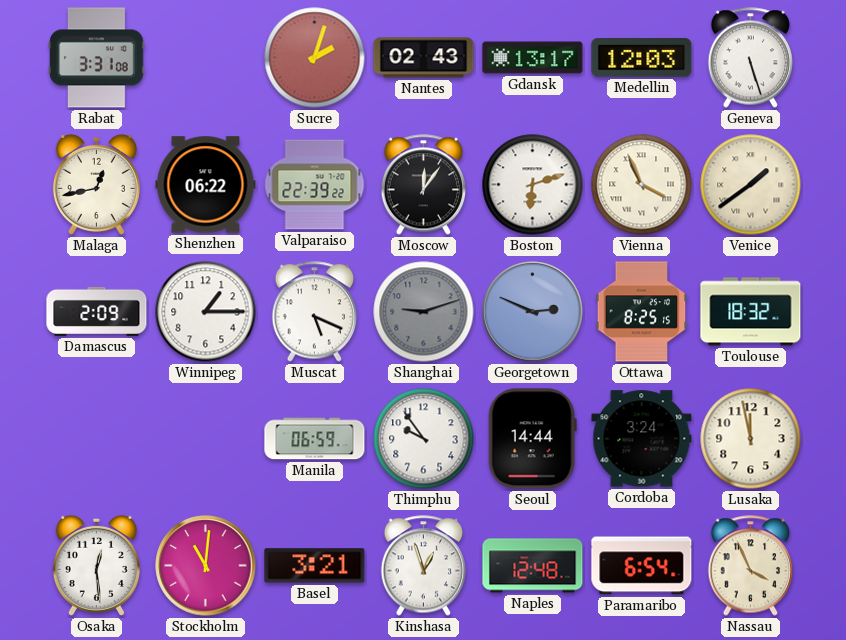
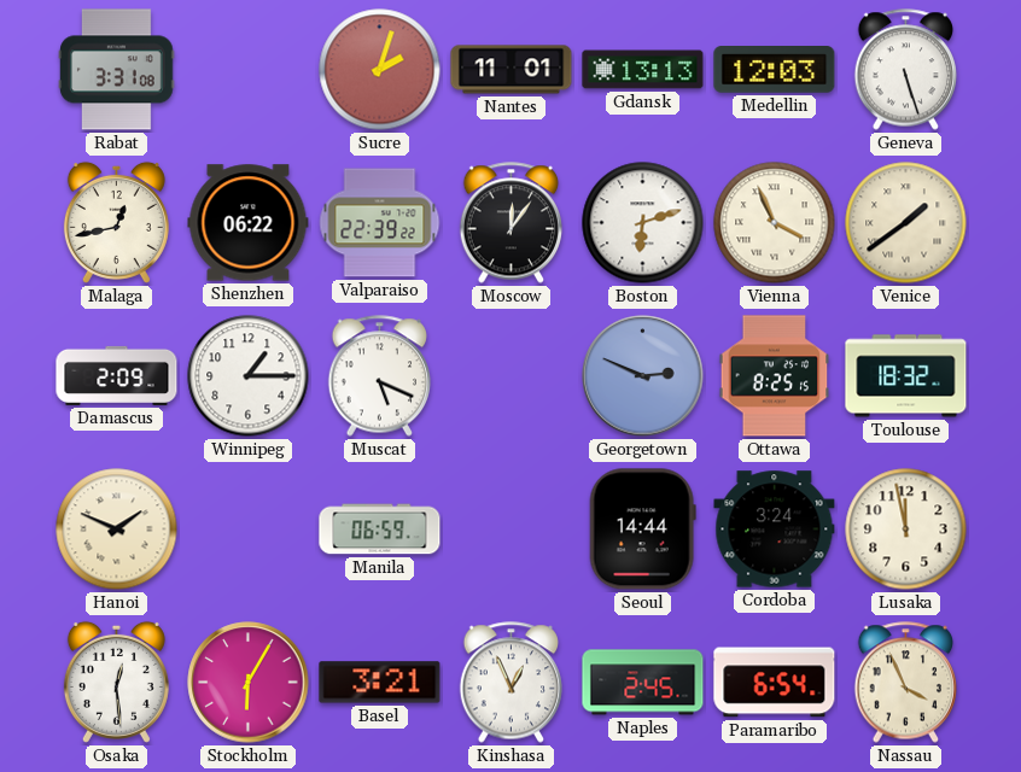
Nantes: 02:43 -> 11:01
Gdansk: 13:17 -> 13:13
Shanghai: 9:12 -> none
Hanoi: none -> 1:49
Thimphu: 9:54 -> none
Stockholm: 11:01 -> 6:05
Kinshasa: 12:57 -> 12:56
Naples: 12:48 -> 2:45
